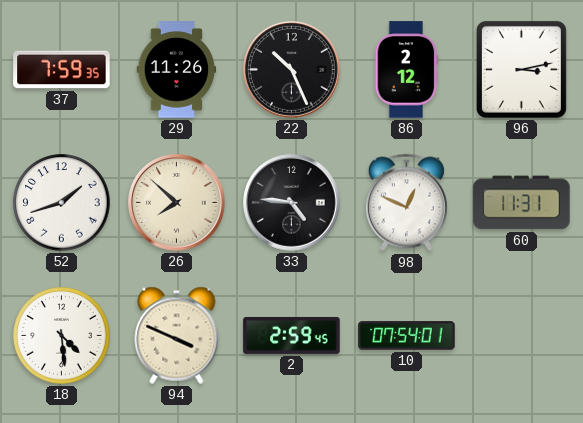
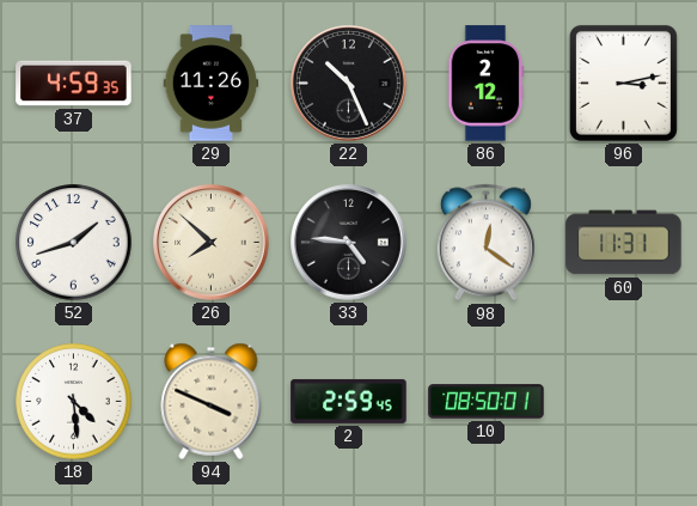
37: 7:59 -> 4:59
98: 12:49 -> 12:21
10: 07:54 -> 08:50
